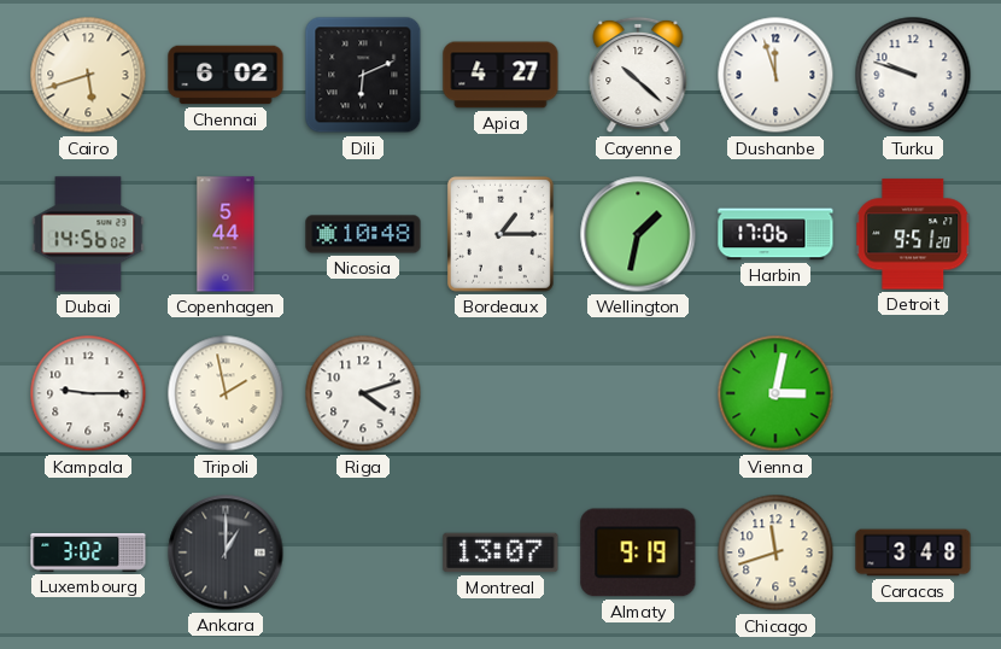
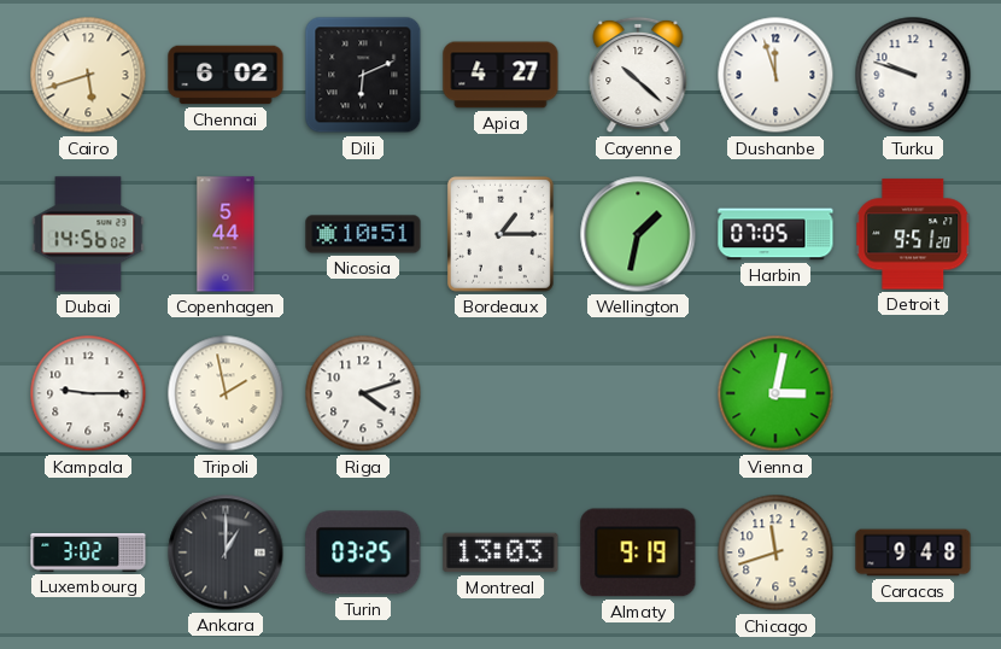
Nicosia: 10:48 -> 10:51
Harbin: 17:06 -> 07:05
Turin: none -> 03:25
Montreal: 13:07 -> 13:03
Caracas: 3:48 -> 9:48
